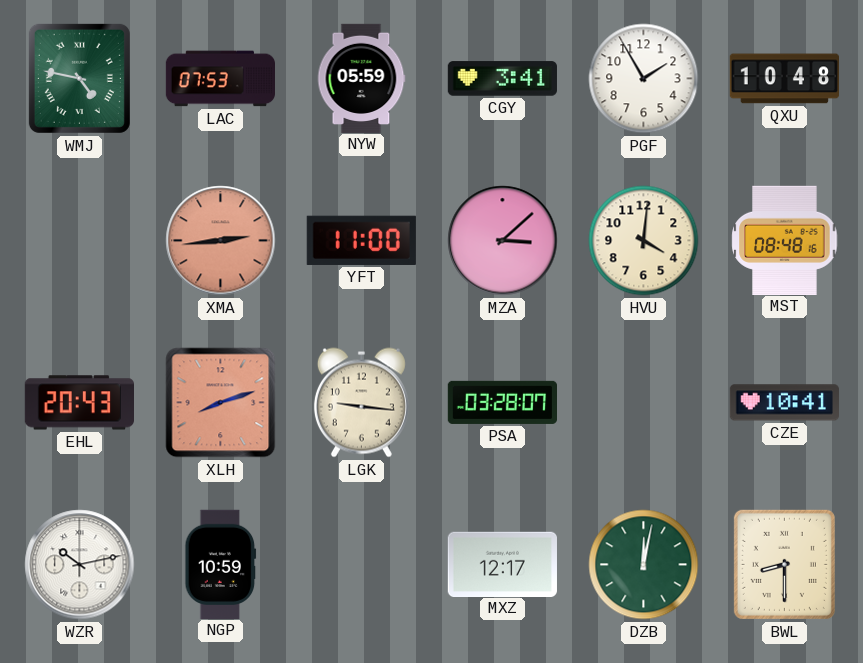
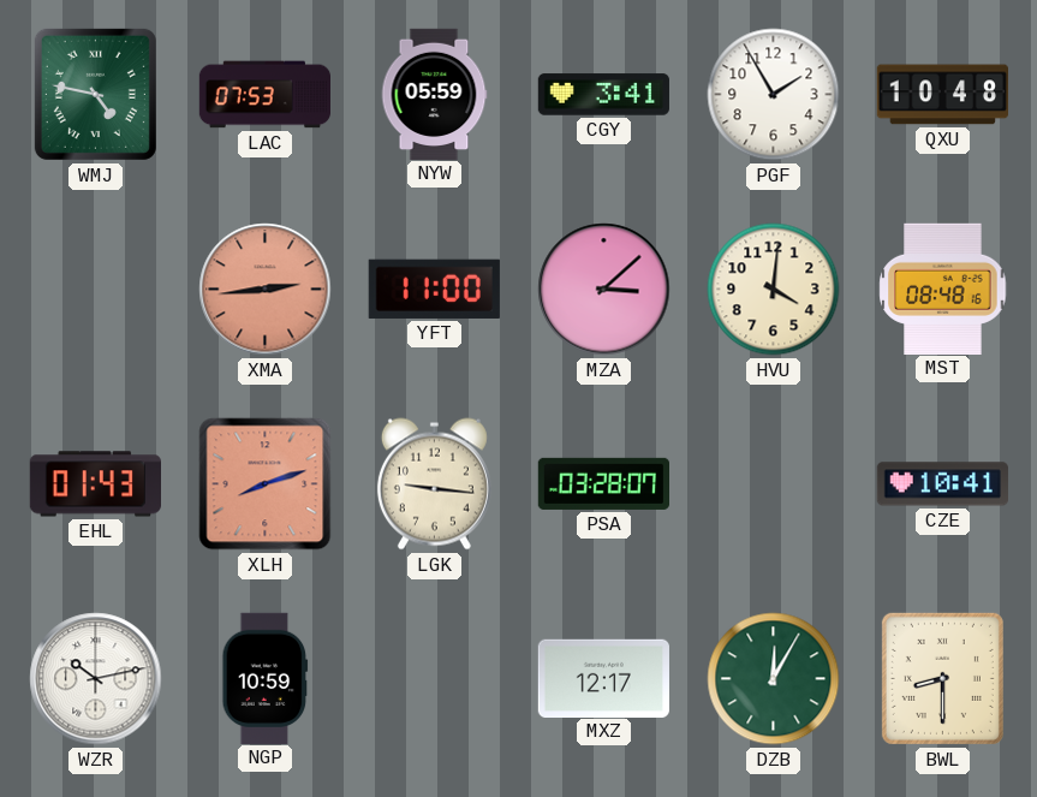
EHL: 20:43 -> 01:43
DZB: 12:02 -> 12:05
